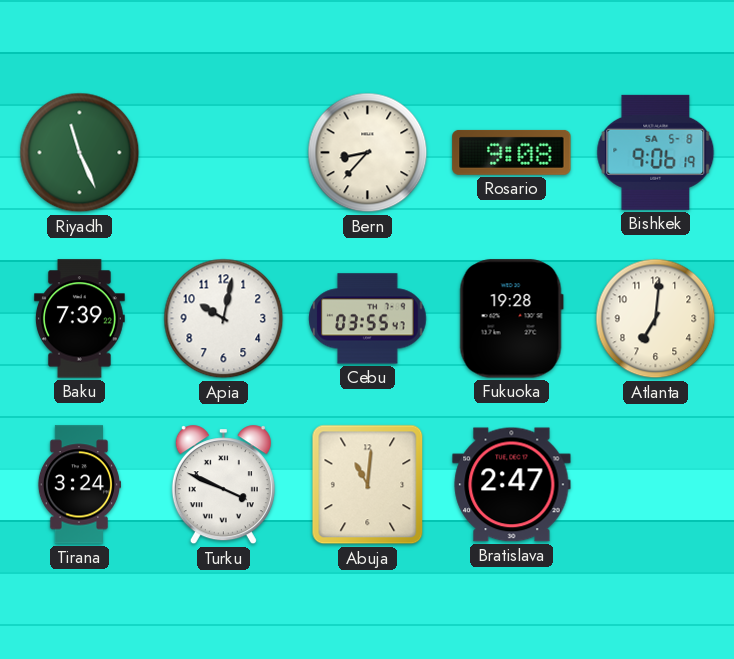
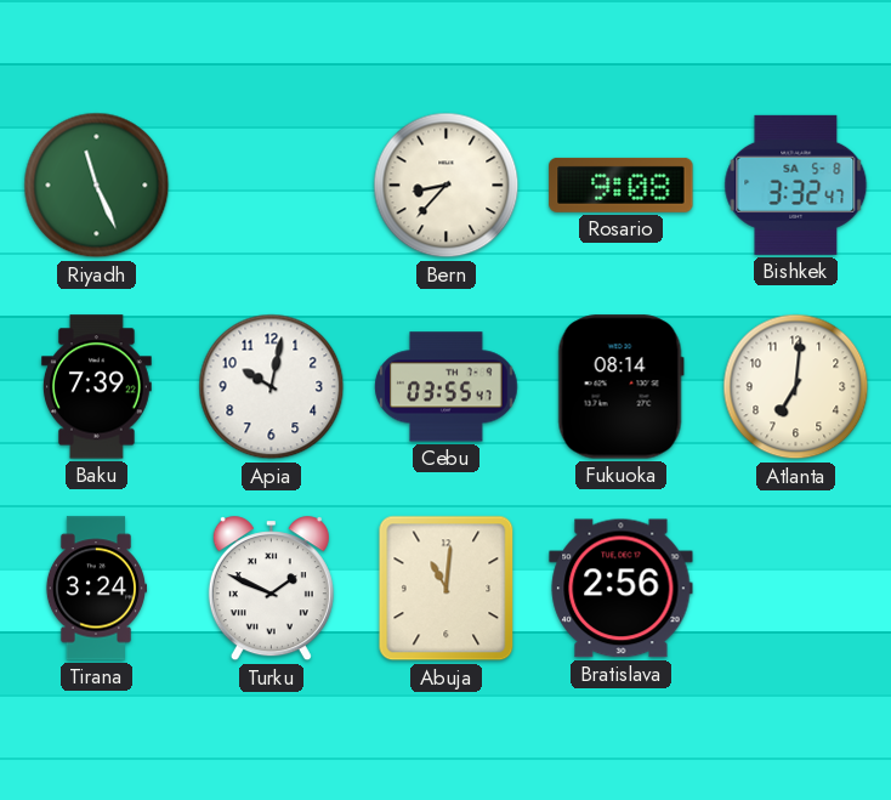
Bishkek: 9:06 -> 3:32
Fukuoka: 19:28 -> 08:14
Turku: 3:49 -> 1:49
Bratislava: 2:47 -> 2:56
